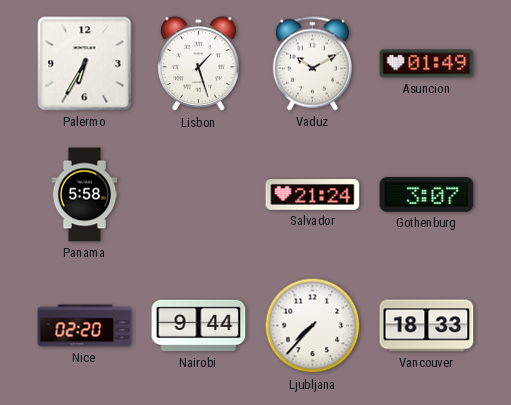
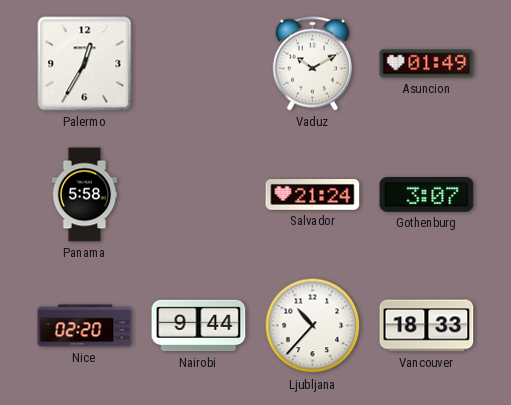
Palermo: 6:35 -> 12:35
Lisbon: 1:27 -> none
Ljubljana: 7:37 -> 10:37
